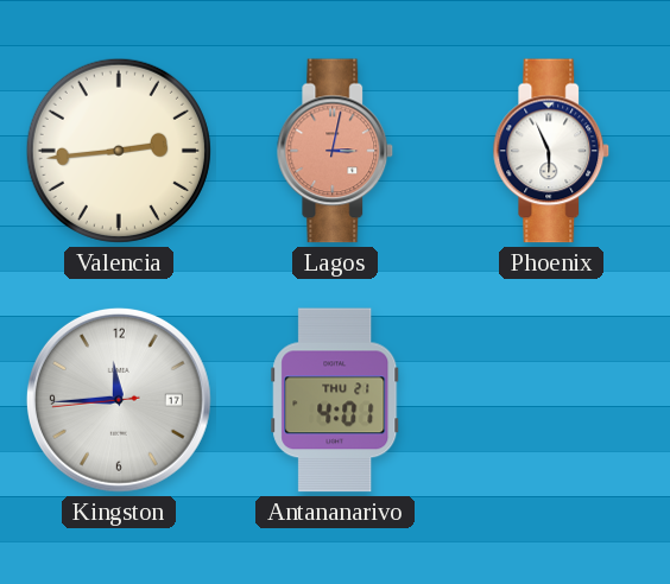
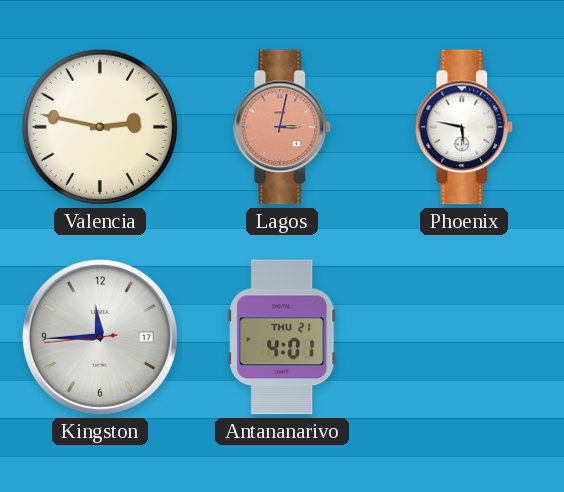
Valencia: 2:44 -> 2:47
Phoenix: 5:56 -> 5:47
